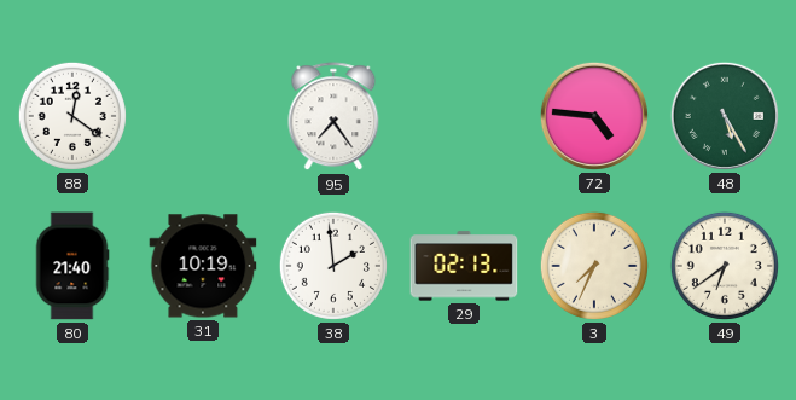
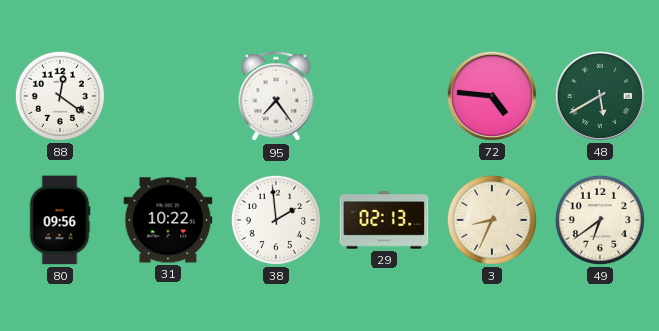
48: 5:25 -> 5:40
80: 21:40 -> 09:56
31: 10:19 -> 10:22
3: 7:34 -> 8:34
